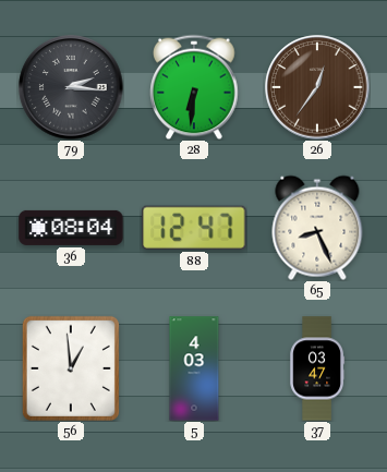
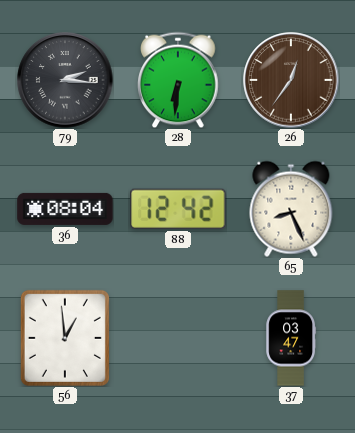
88: 12:47 -> 12:42
5: 4:03 -> none
